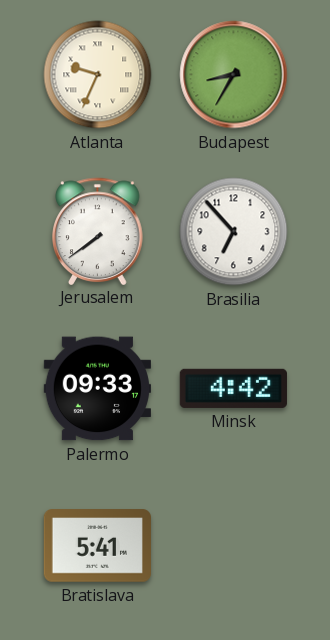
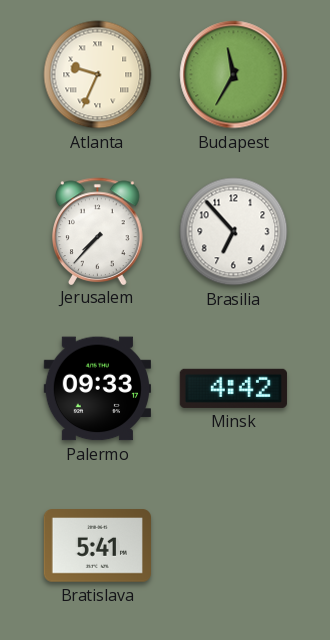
Budapest: 8:35 -> 11:35
Jerusalem: 7:39 -> 7:37
